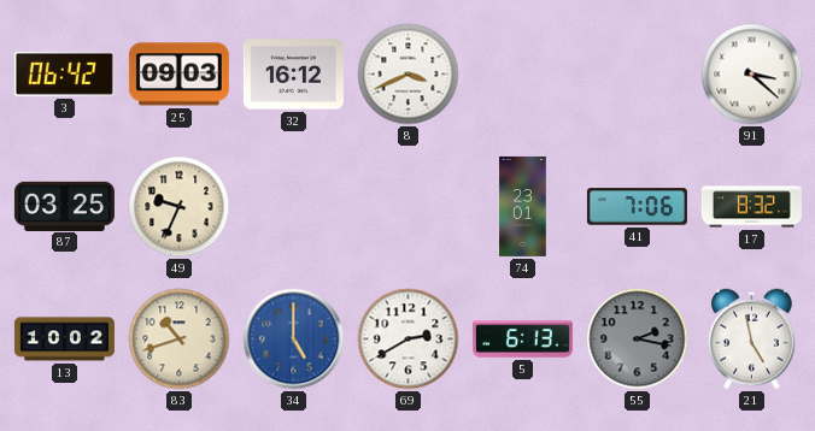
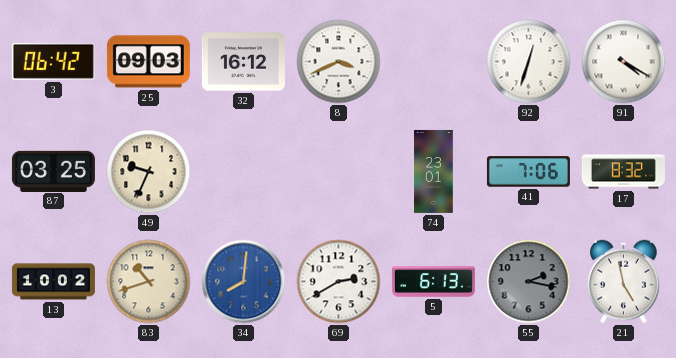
92: none -> 12:33
91: 3:22 -> 4:20
34: 5:00 -> 8:01
